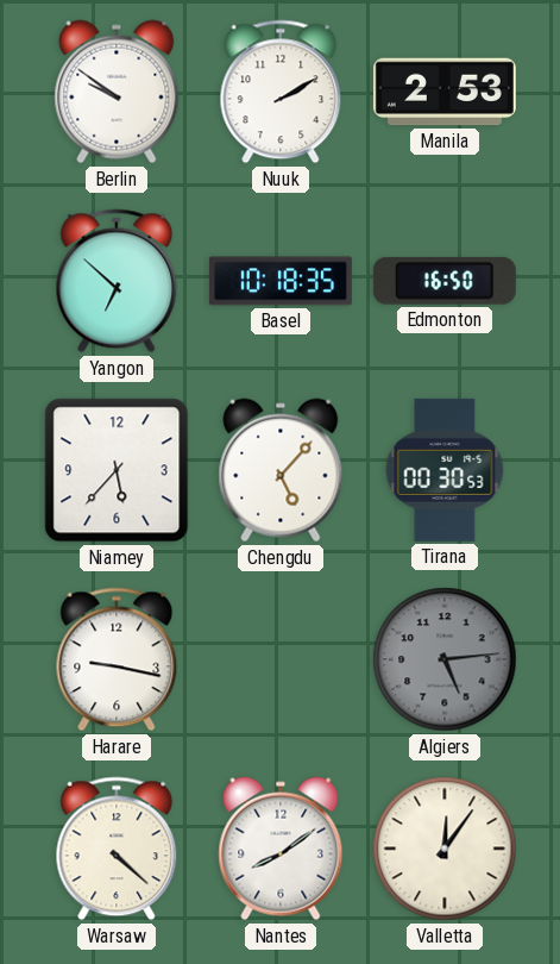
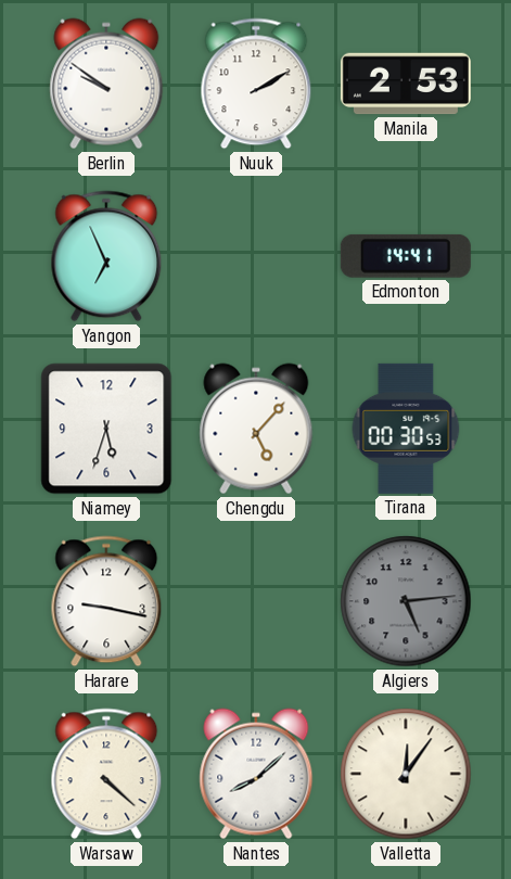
Yangon: 6:52 -> 6:56
Basel: 10:18 -> none
Edmonton: 16:50 -> 14:41
Niamey: 5:37 -> 5:33
Nantes: 8:09 -> 8:08
